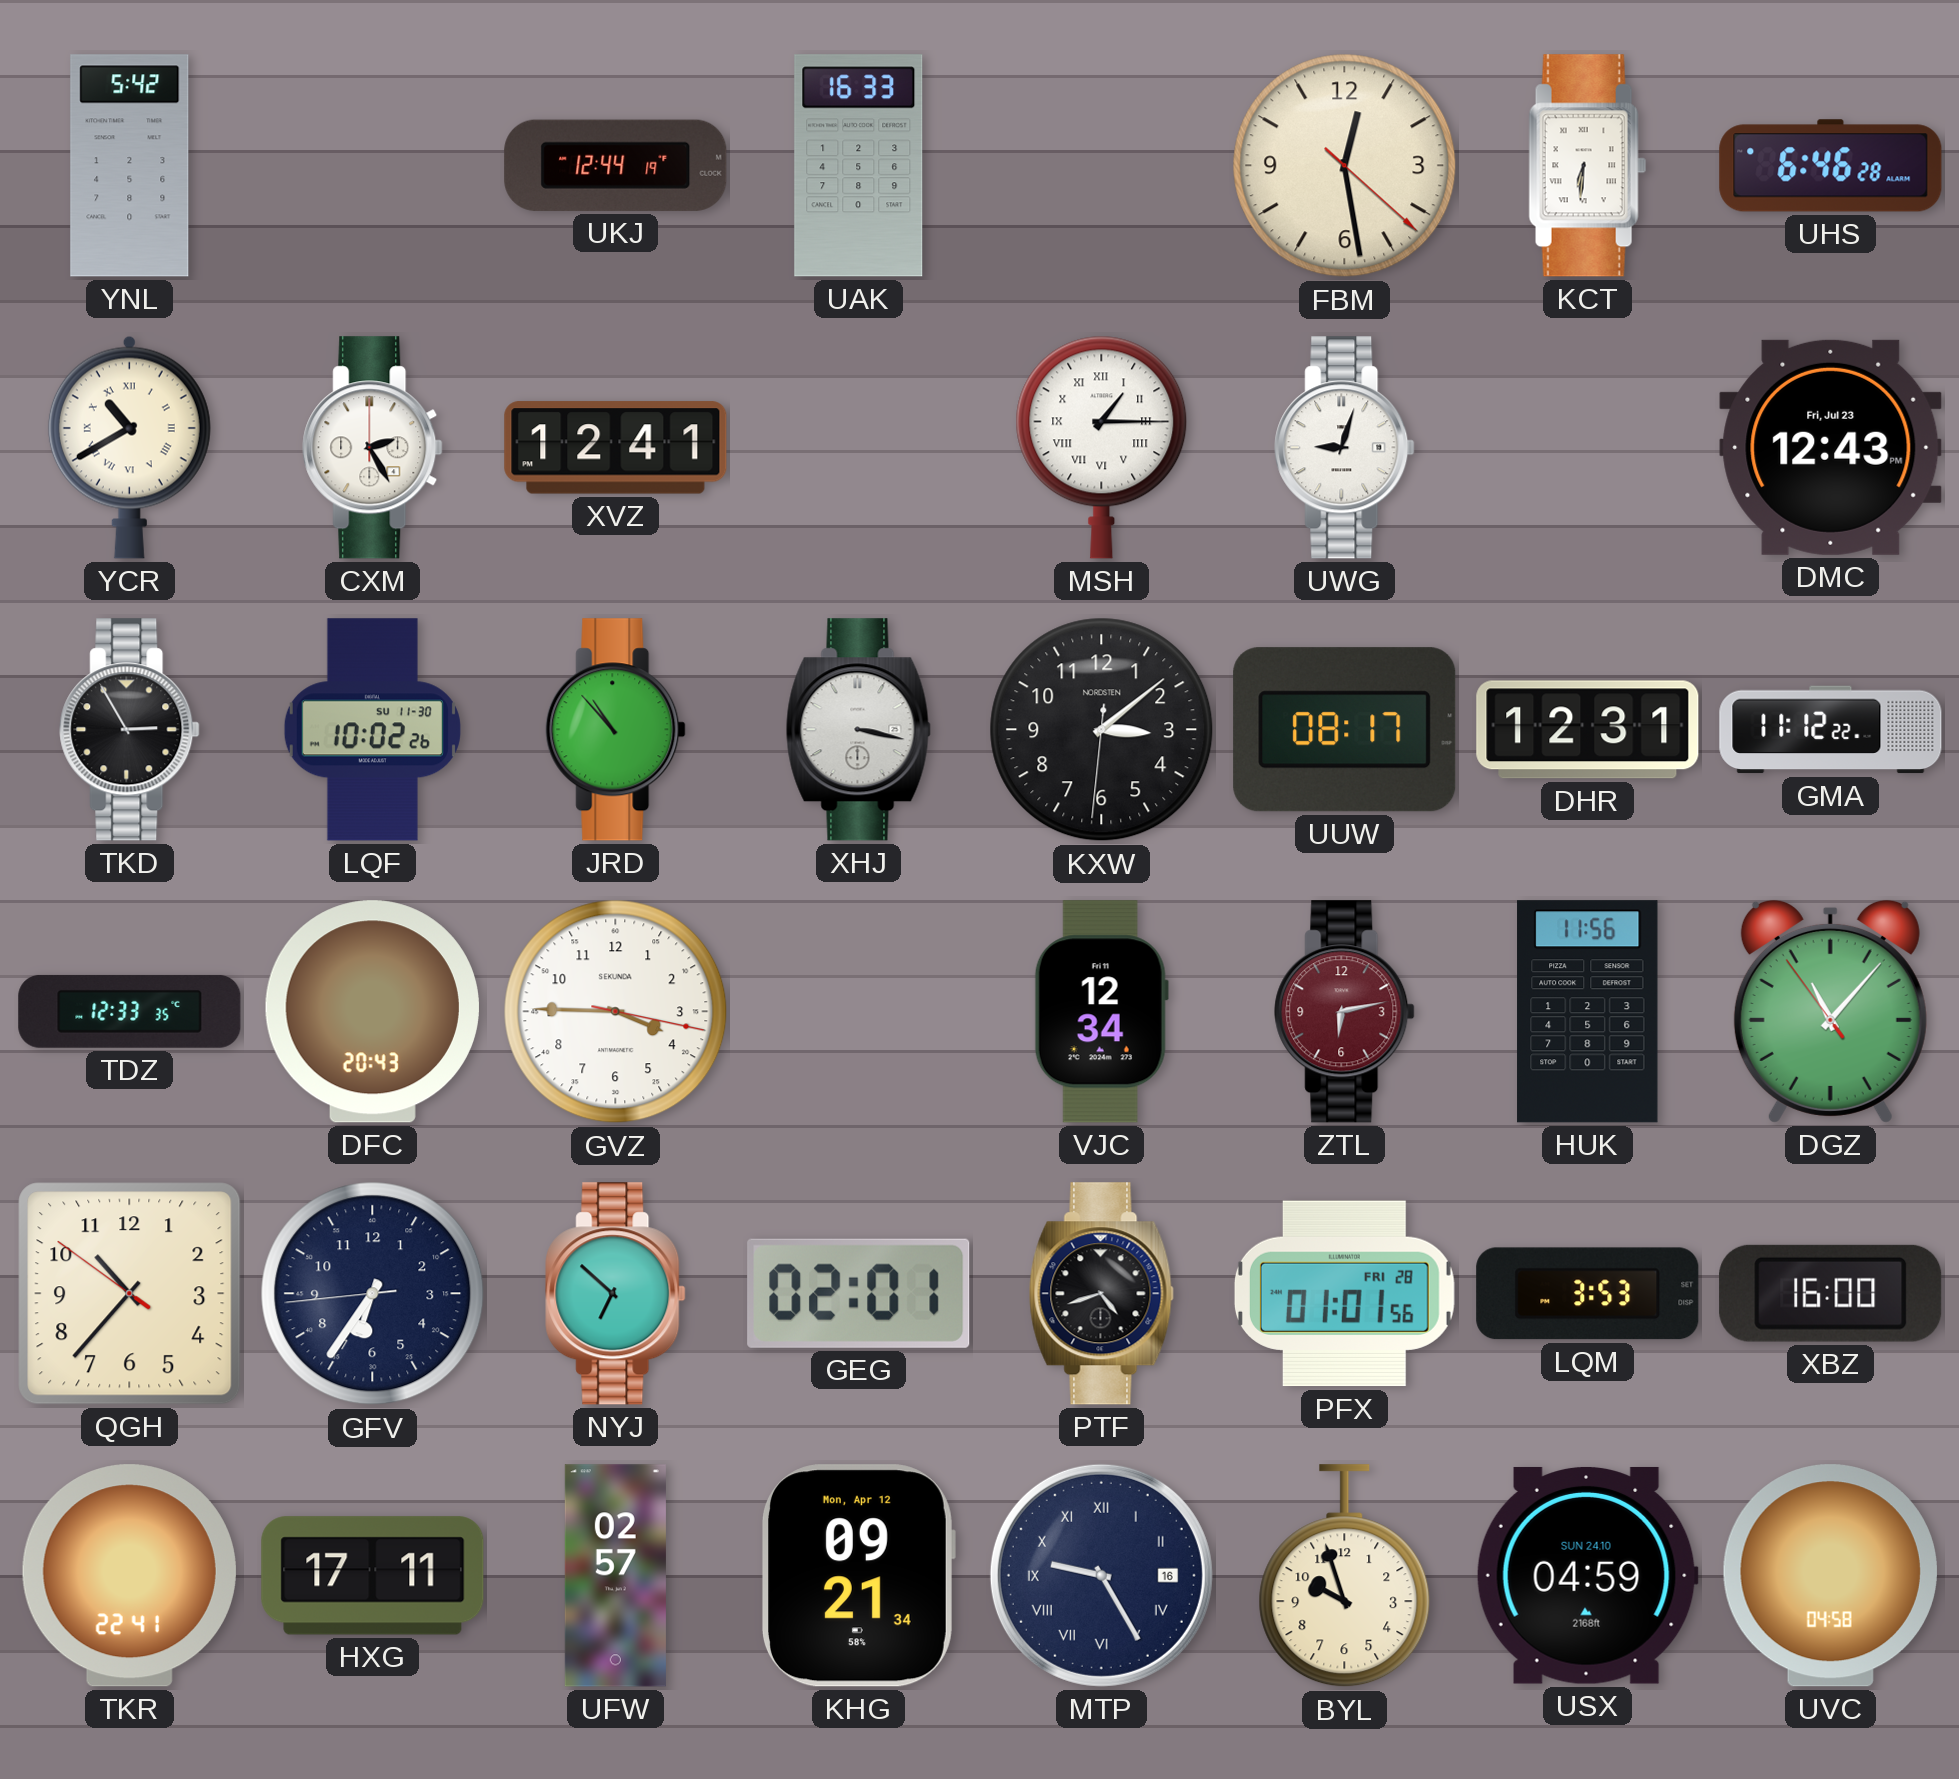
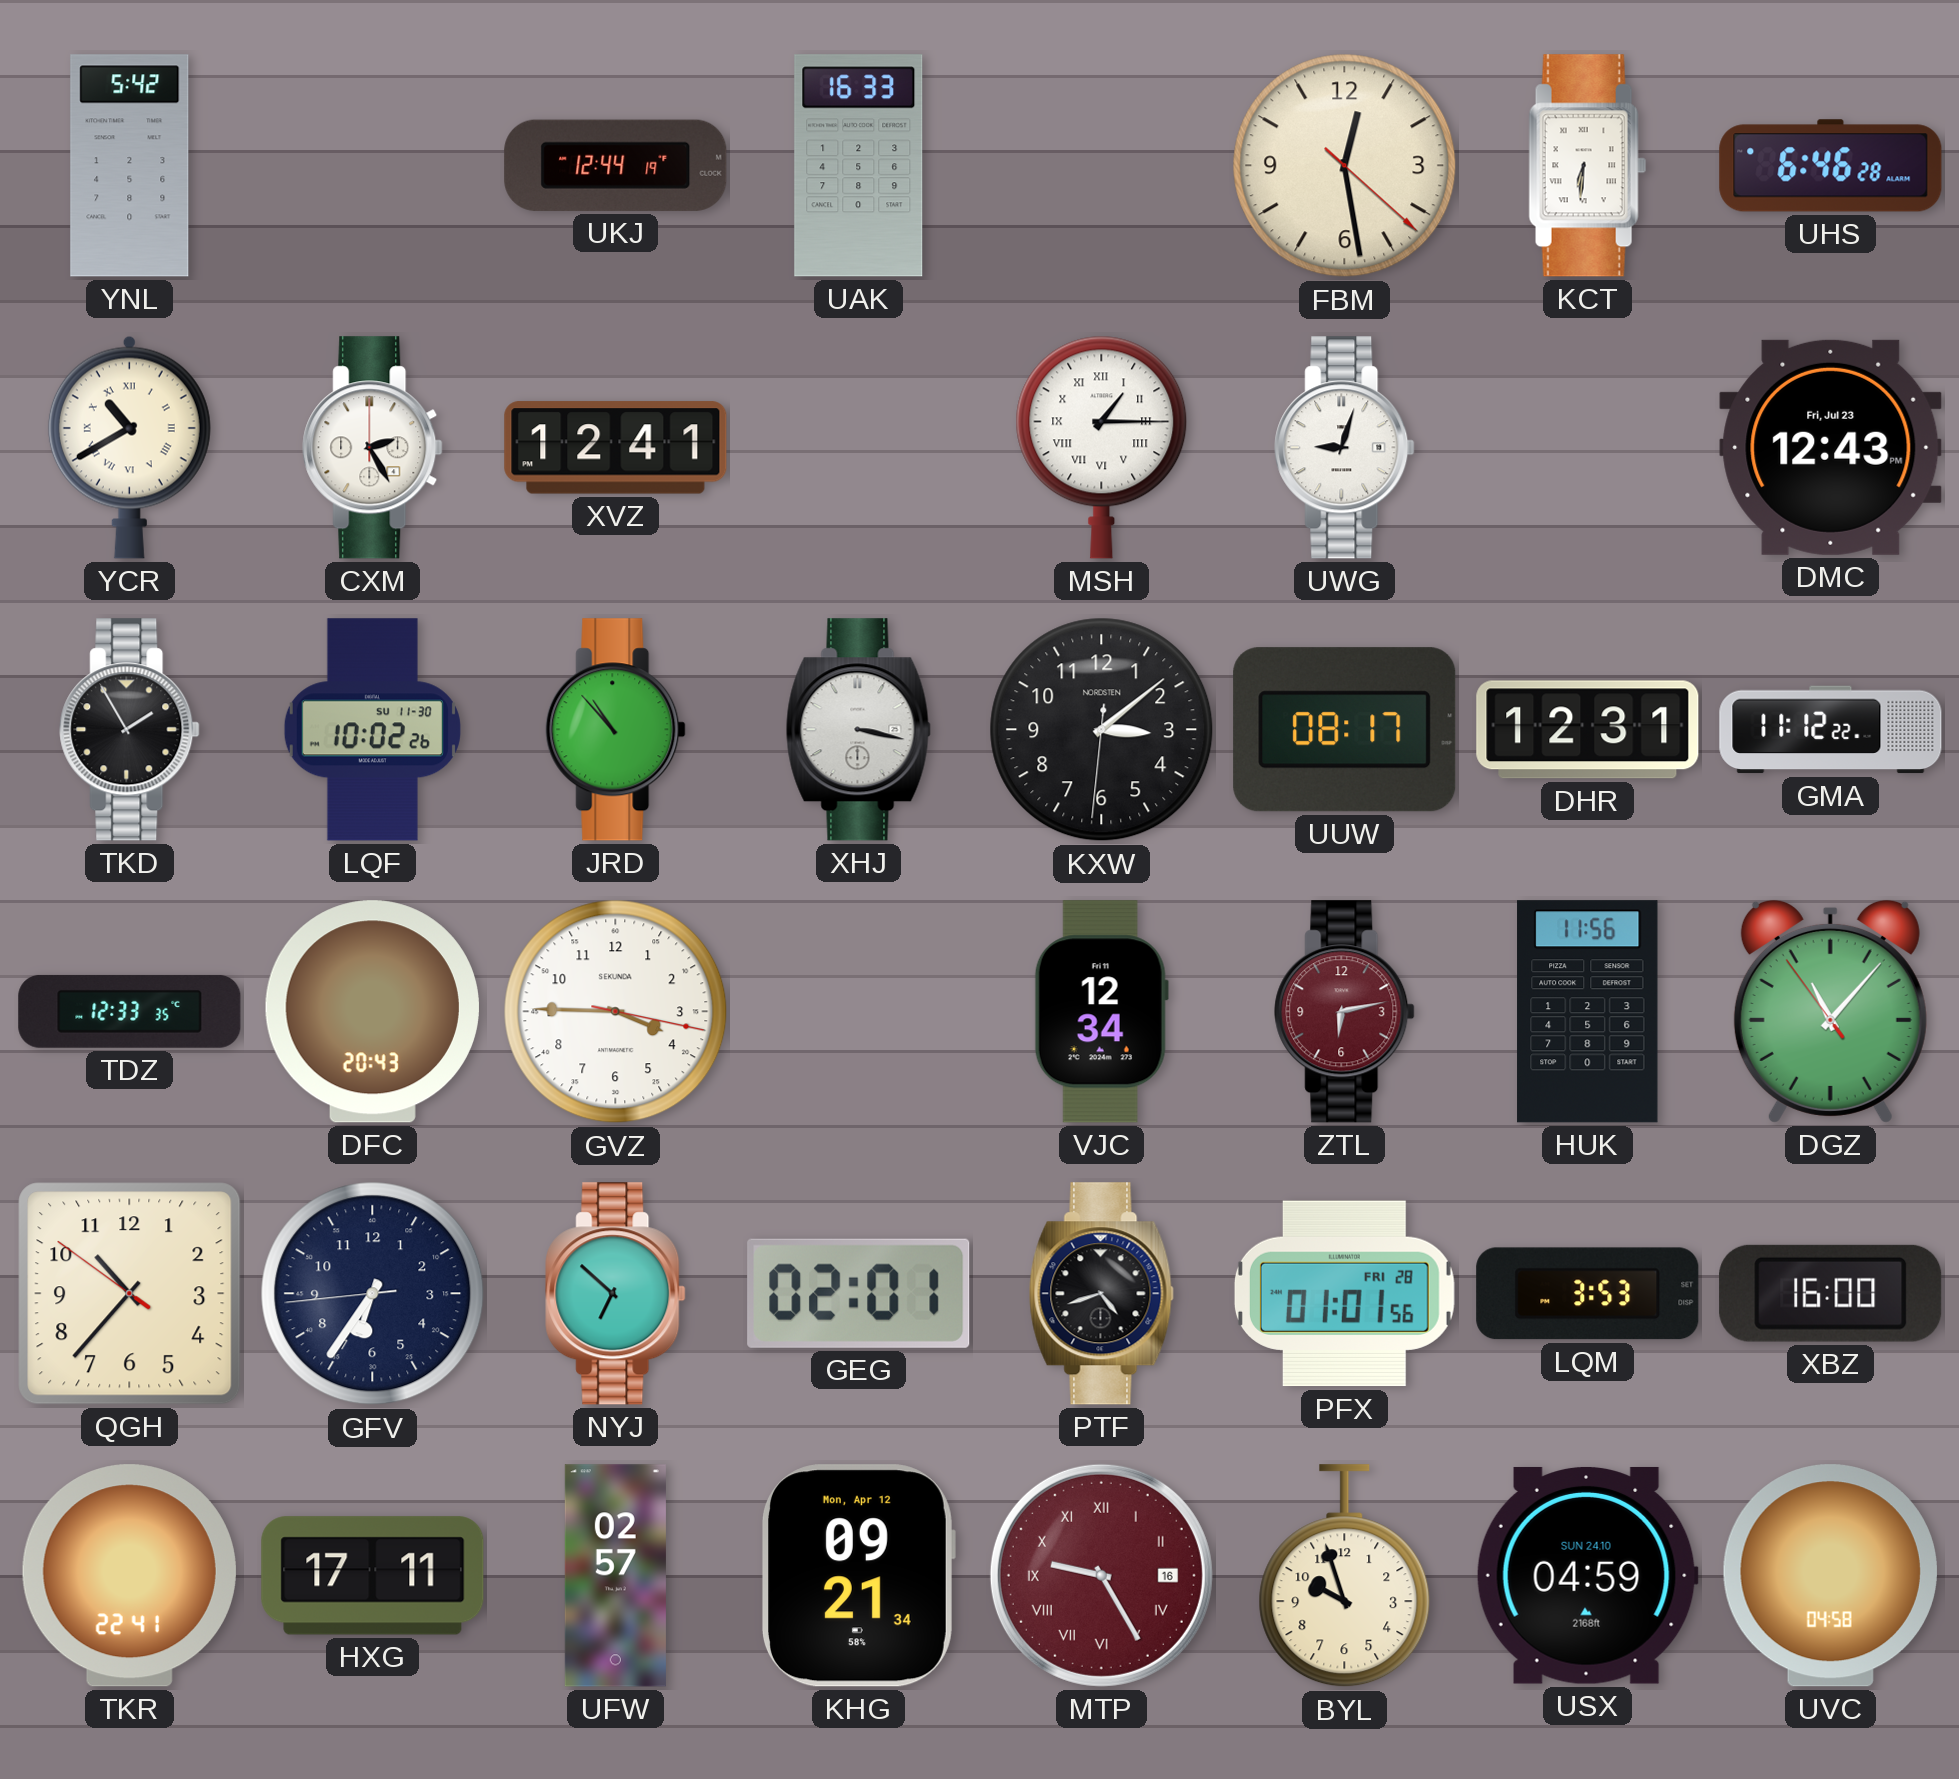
TKD: 2:55 -> 1:55
MTP dial: navy -> burgundy
